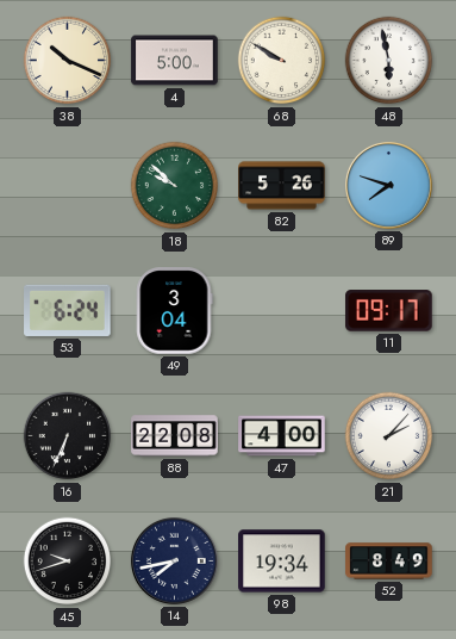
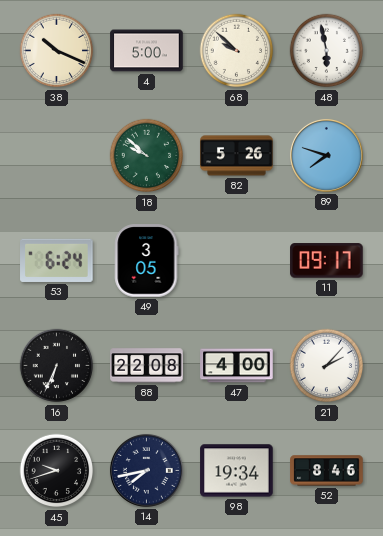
68: 9:50 -> 9:52
49: 3:04 -> 3:05
52: 8:49 -> 8:46
